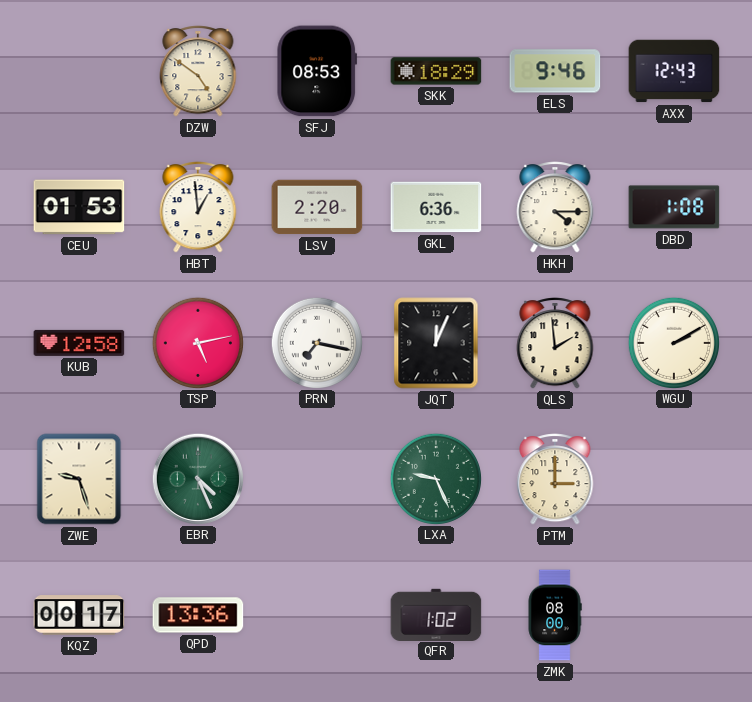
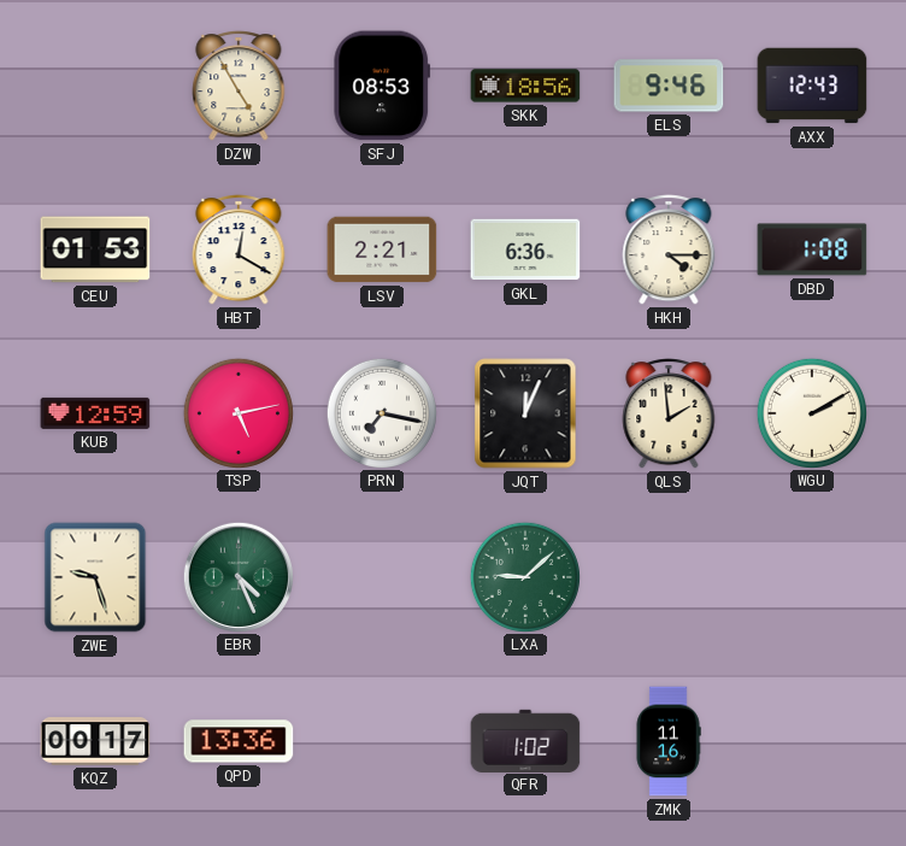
DZW: 4:51 -> 4:55
SKK: 18:29 -> 18:56
HBT: 12:59 -> 12:20
LSV: 2:20 -> 2:21
KUB: 12:58 -> 12:59
LXA: 9:26 -> 9:08
PTM: 3:00 -> none
ZMK: 08:00 -> 11:16
